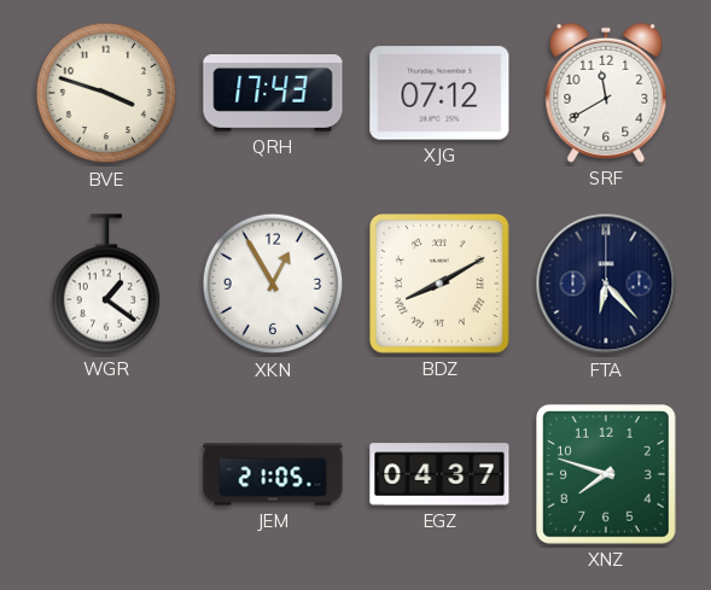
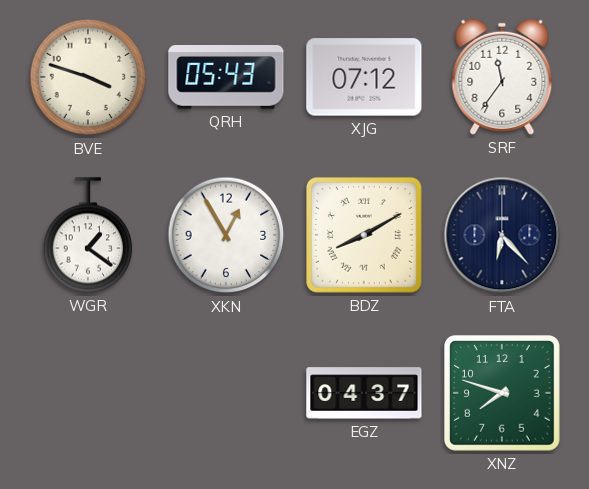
QRH: 17:43 -> 05:43
SRF: 11:40 -> 11:36
JEM: 21:05 -> none
